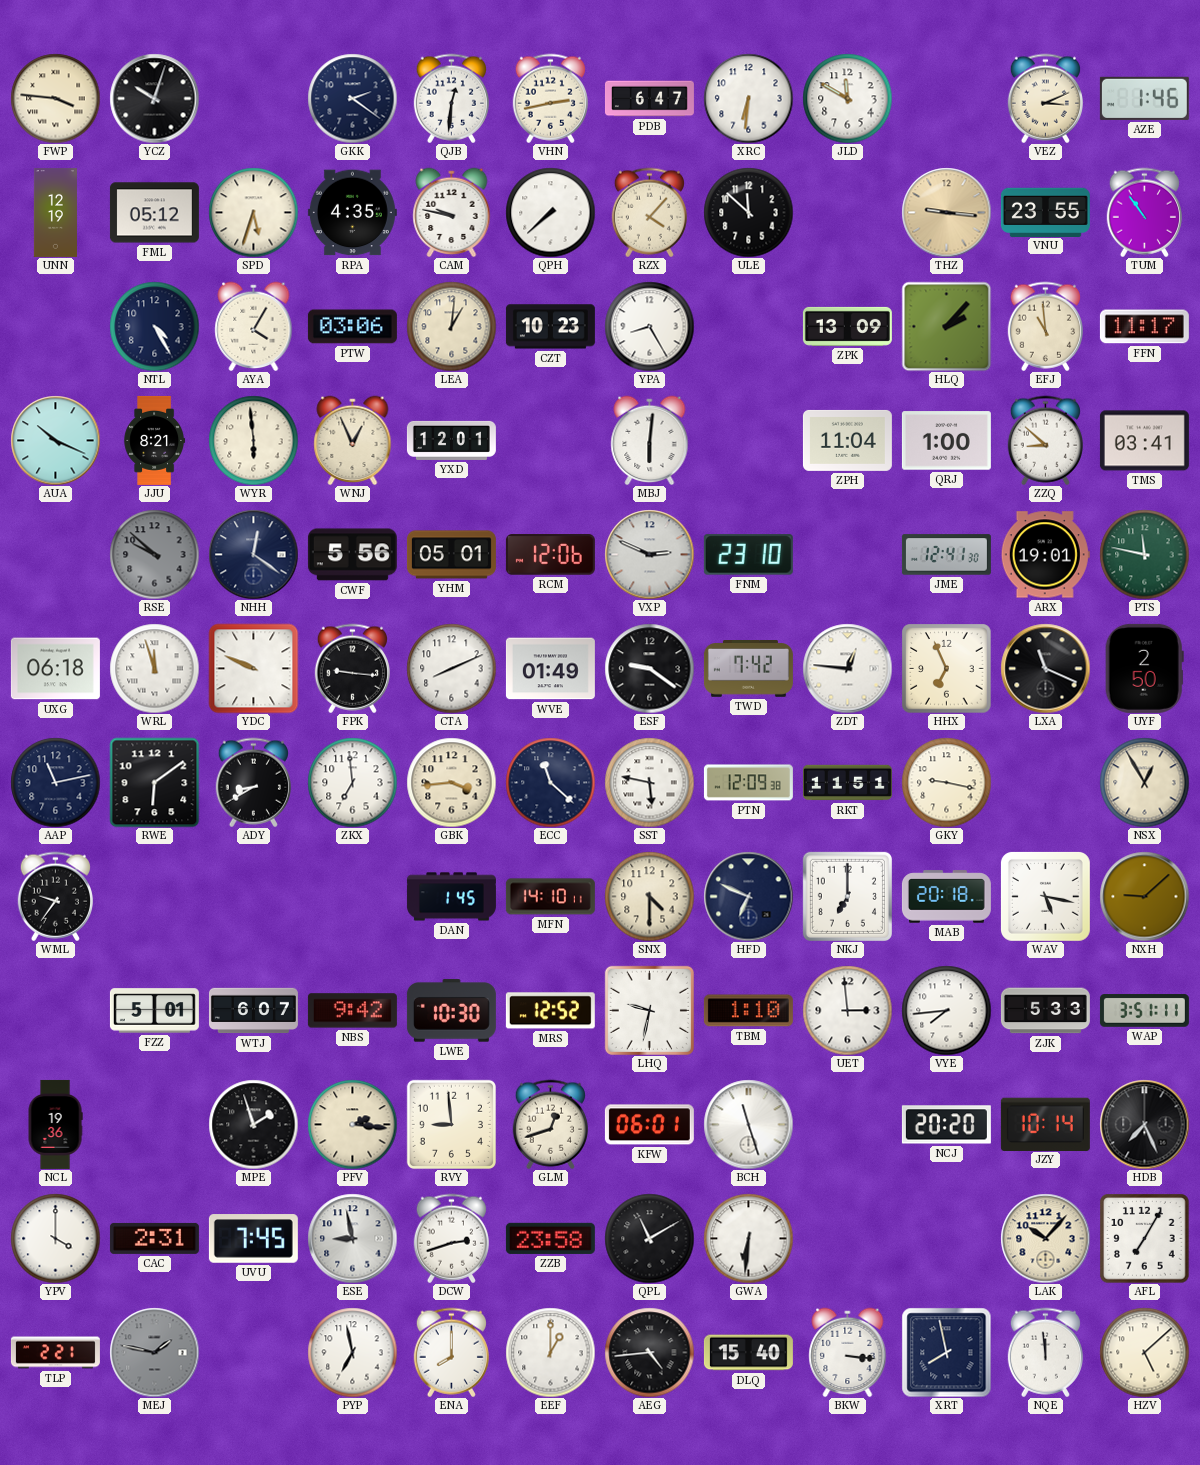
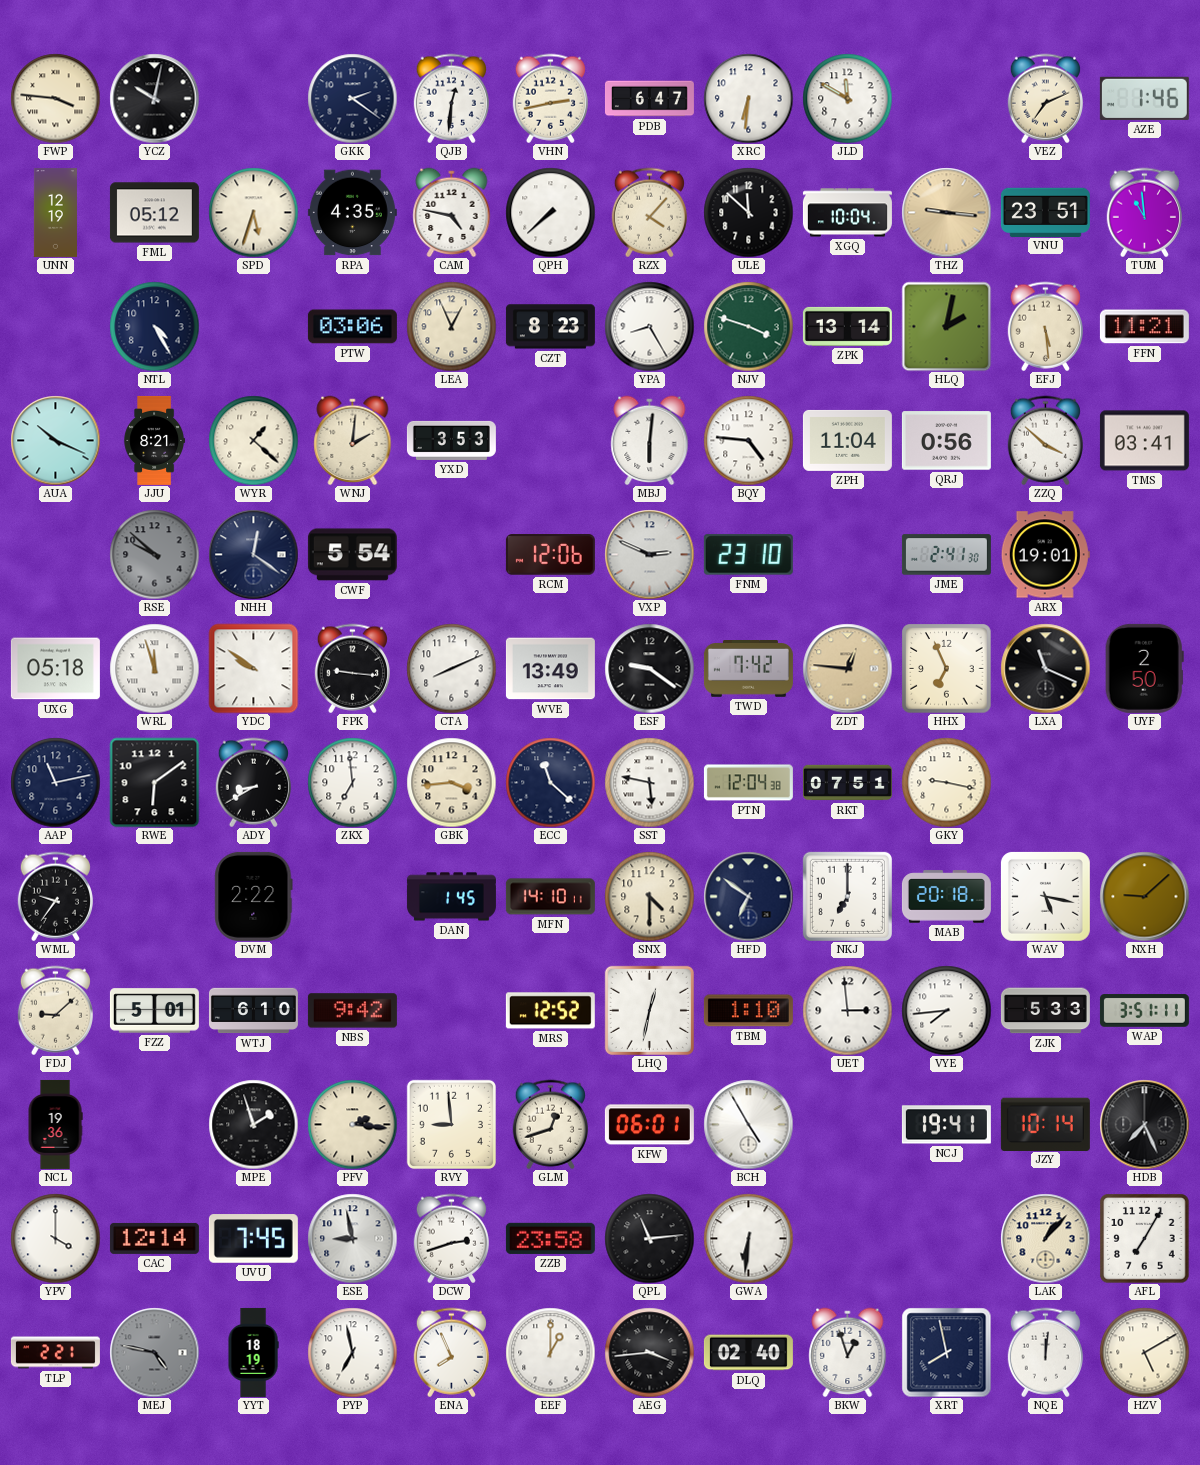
YCZ: 10:03 -> 10:02
VEZ: 3:11 -> 7:11
CAM: 9:47 -> 4:47
XGQ: none -> 10:04
VNU: 23:55 -> 23:51
TUM: 10:54 -> 10:59
AYA: 4:05 -> none
LEA: 1:01 -> 12:56
CZT: 10:23 -> 8:23
NJV: none -> 3:48
ZPK: 13:09 -> 13:14
HLQ: 2:07 -> 2:02
EFJ: 10:59 -> 5:29
FFN: 11:17 -> 11:21
WYR: 5:59 -> 1:22
WNJ: 12:56 -> 2:01
YXD: 12:01 -> 3:53
BQY: none -> 4:46
QRJ: 1:00 -> 0:56
ZZQ: 8:52 -> 3:52
CWF: 5:56 -> 5:54
YHM: 05:01 -> none
JME: 12:41 -> 2:41
PTS: 11:47 -> none
UXG: 06:18 -> 05:18
YDC: 9:49 -> 9:51
WVE: 01:49 -> 13:49
ZDT dial: white -> champagne
PTN: 12:09 -> 12:04
RKT: 11:51 -> 07:51
NSX: 12:55 -> none
DVM: none -> 2:22
HFD: 6:49 -> 6:51
FDJ: none -> 9:08
WTJ: 6:07 -> 6:10
LWE: 10:30 -> none
LHQ: 9:32 -> 12:32
BCH: 11:27 -> 4:55
NCJ: 20:20 -> 19:41
CAC: 2:31 -> 12:14
QPL: 11:10 -> 11:14
LAK: 10:07 -> 1:07
MEJ: 1:47 -> 4:47
YYT: none -> 18:19
ENA: 8:00 -> 7:56
AEG: 4:44 -> 3:44
DLQ: 15:40 -> 02:40
BKW: 3:16 -> 12:57
NQE: 11:59 -> 12:01
HZV: 5:08 -> 5:10
